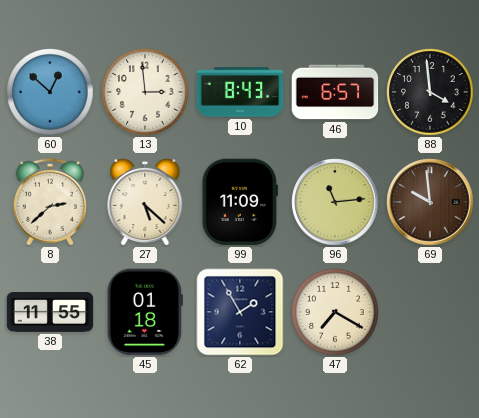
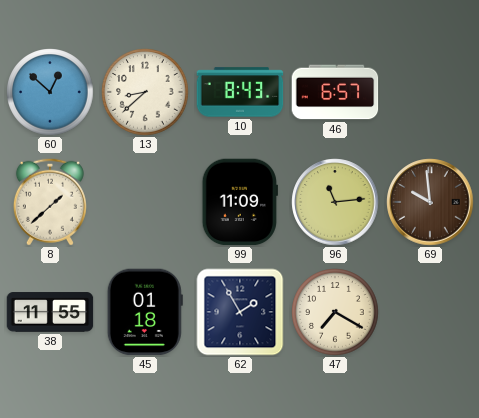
13: 2:59 -> 8:38
88: 3:59 -> none
8: 2:38 -> 1:38
27: 5:22 -> none
